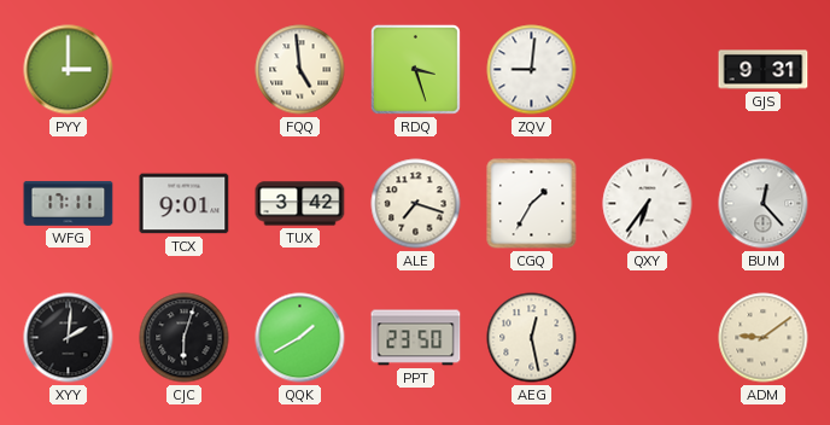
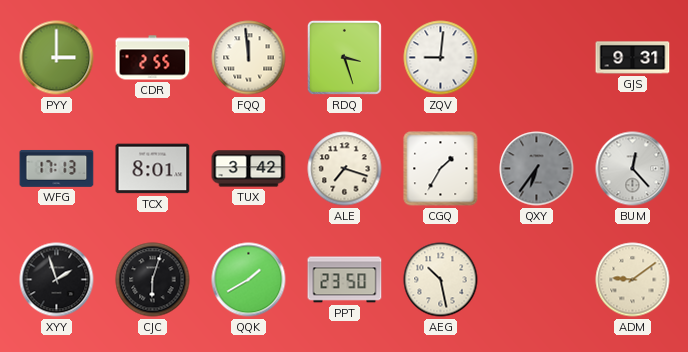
CDR: none -> 2:55
FQQ: 4:59 -> 11:59
WFG: 17:11 -> 17:13
TCX: 9:01 -> 8:01
QXY dial: white -> grey
XYY: 2:01 -> 1:57
AEG: 12:28 -> 10:28
